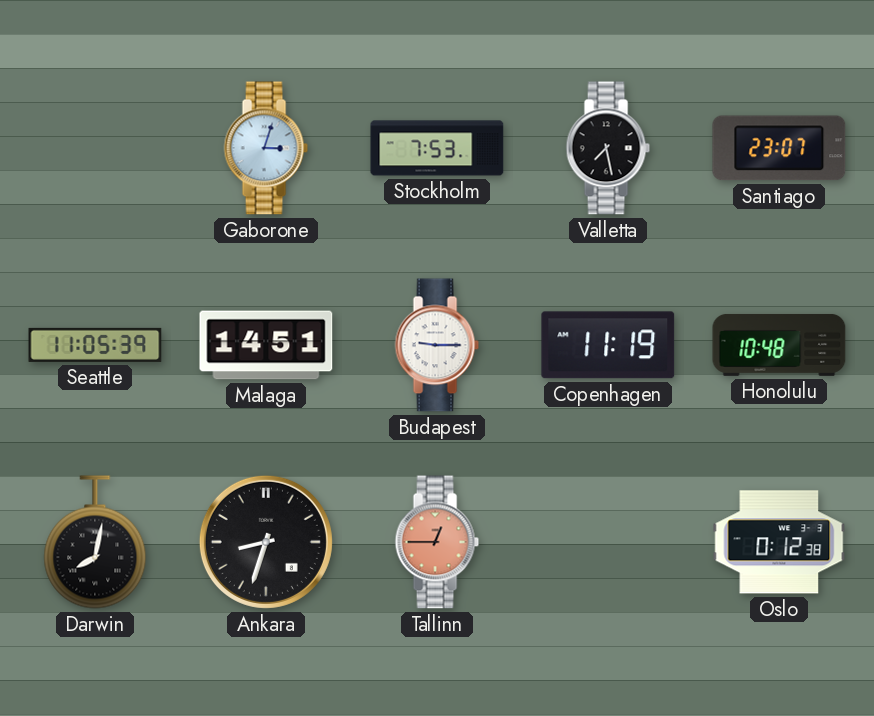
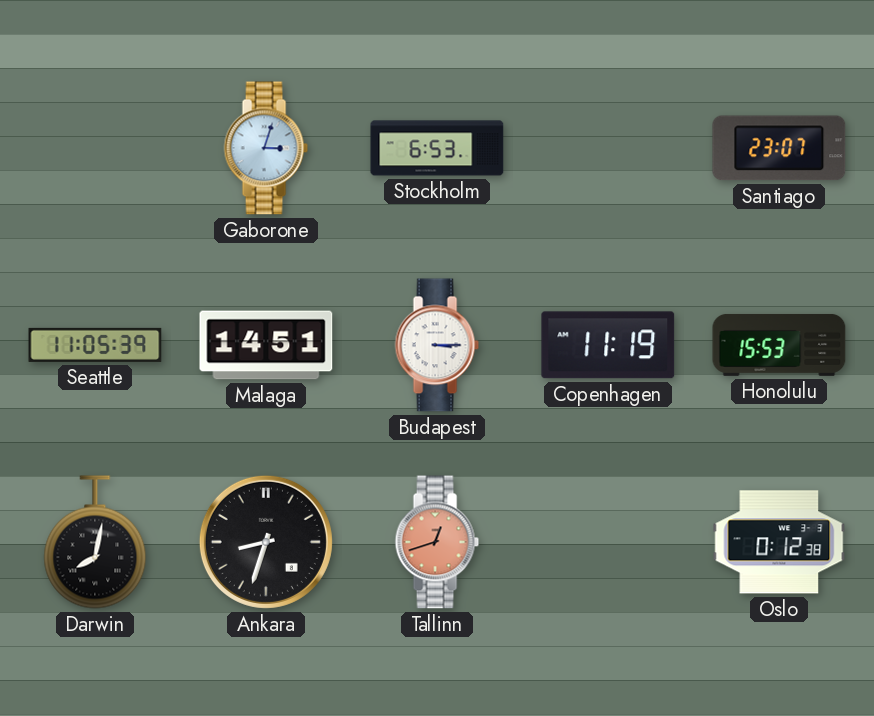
Stockholm: 7:53 -> 6:53
Valletta: 7:28 -> none
Budapest: 9:15 -> 3:15
Honolulu: 10:48 -> 15:53
Tallinn: 12:45 -> 12:42
